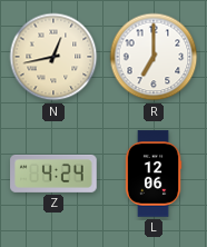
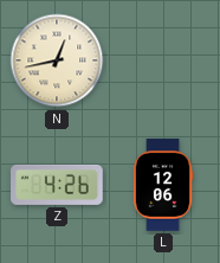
R: 7:00 -> none
Z: 4:24 -> 4:26
